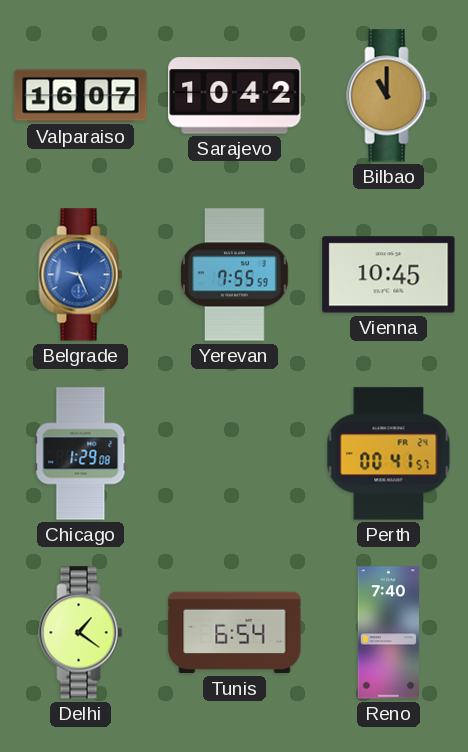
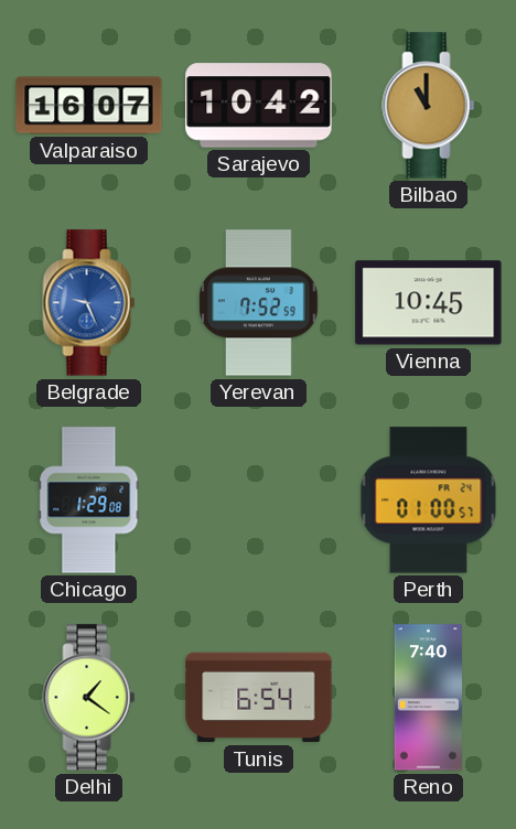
Yerevan: 7:55 -> 7:52
Perth: 00:41 -> 01:00
